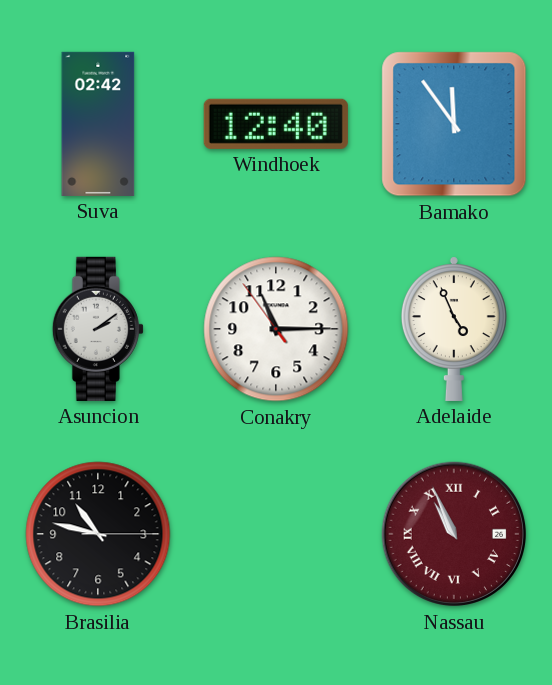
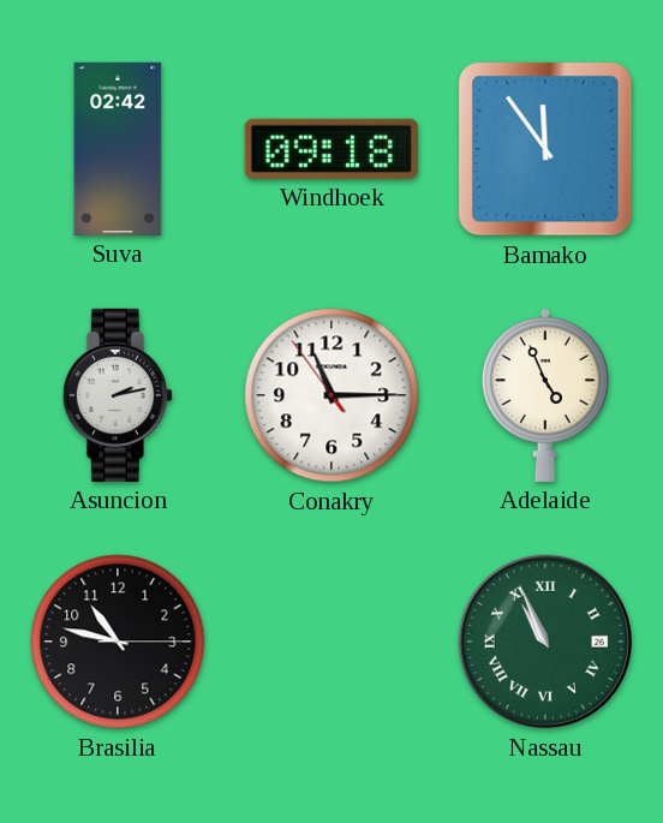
Windhoek: 12:40 -> 09:18
Asuncion: 2:09 -> 2:13
Nassau dial: burgundy -> green
